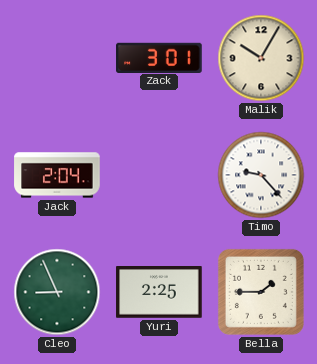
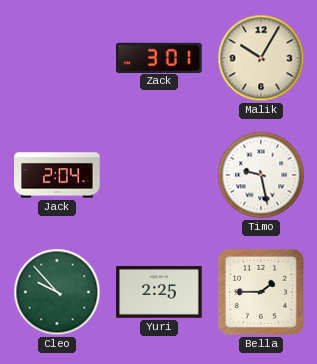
Timo: 9:23 -> 9:28
Cleo: 8:56 -> 9:53
